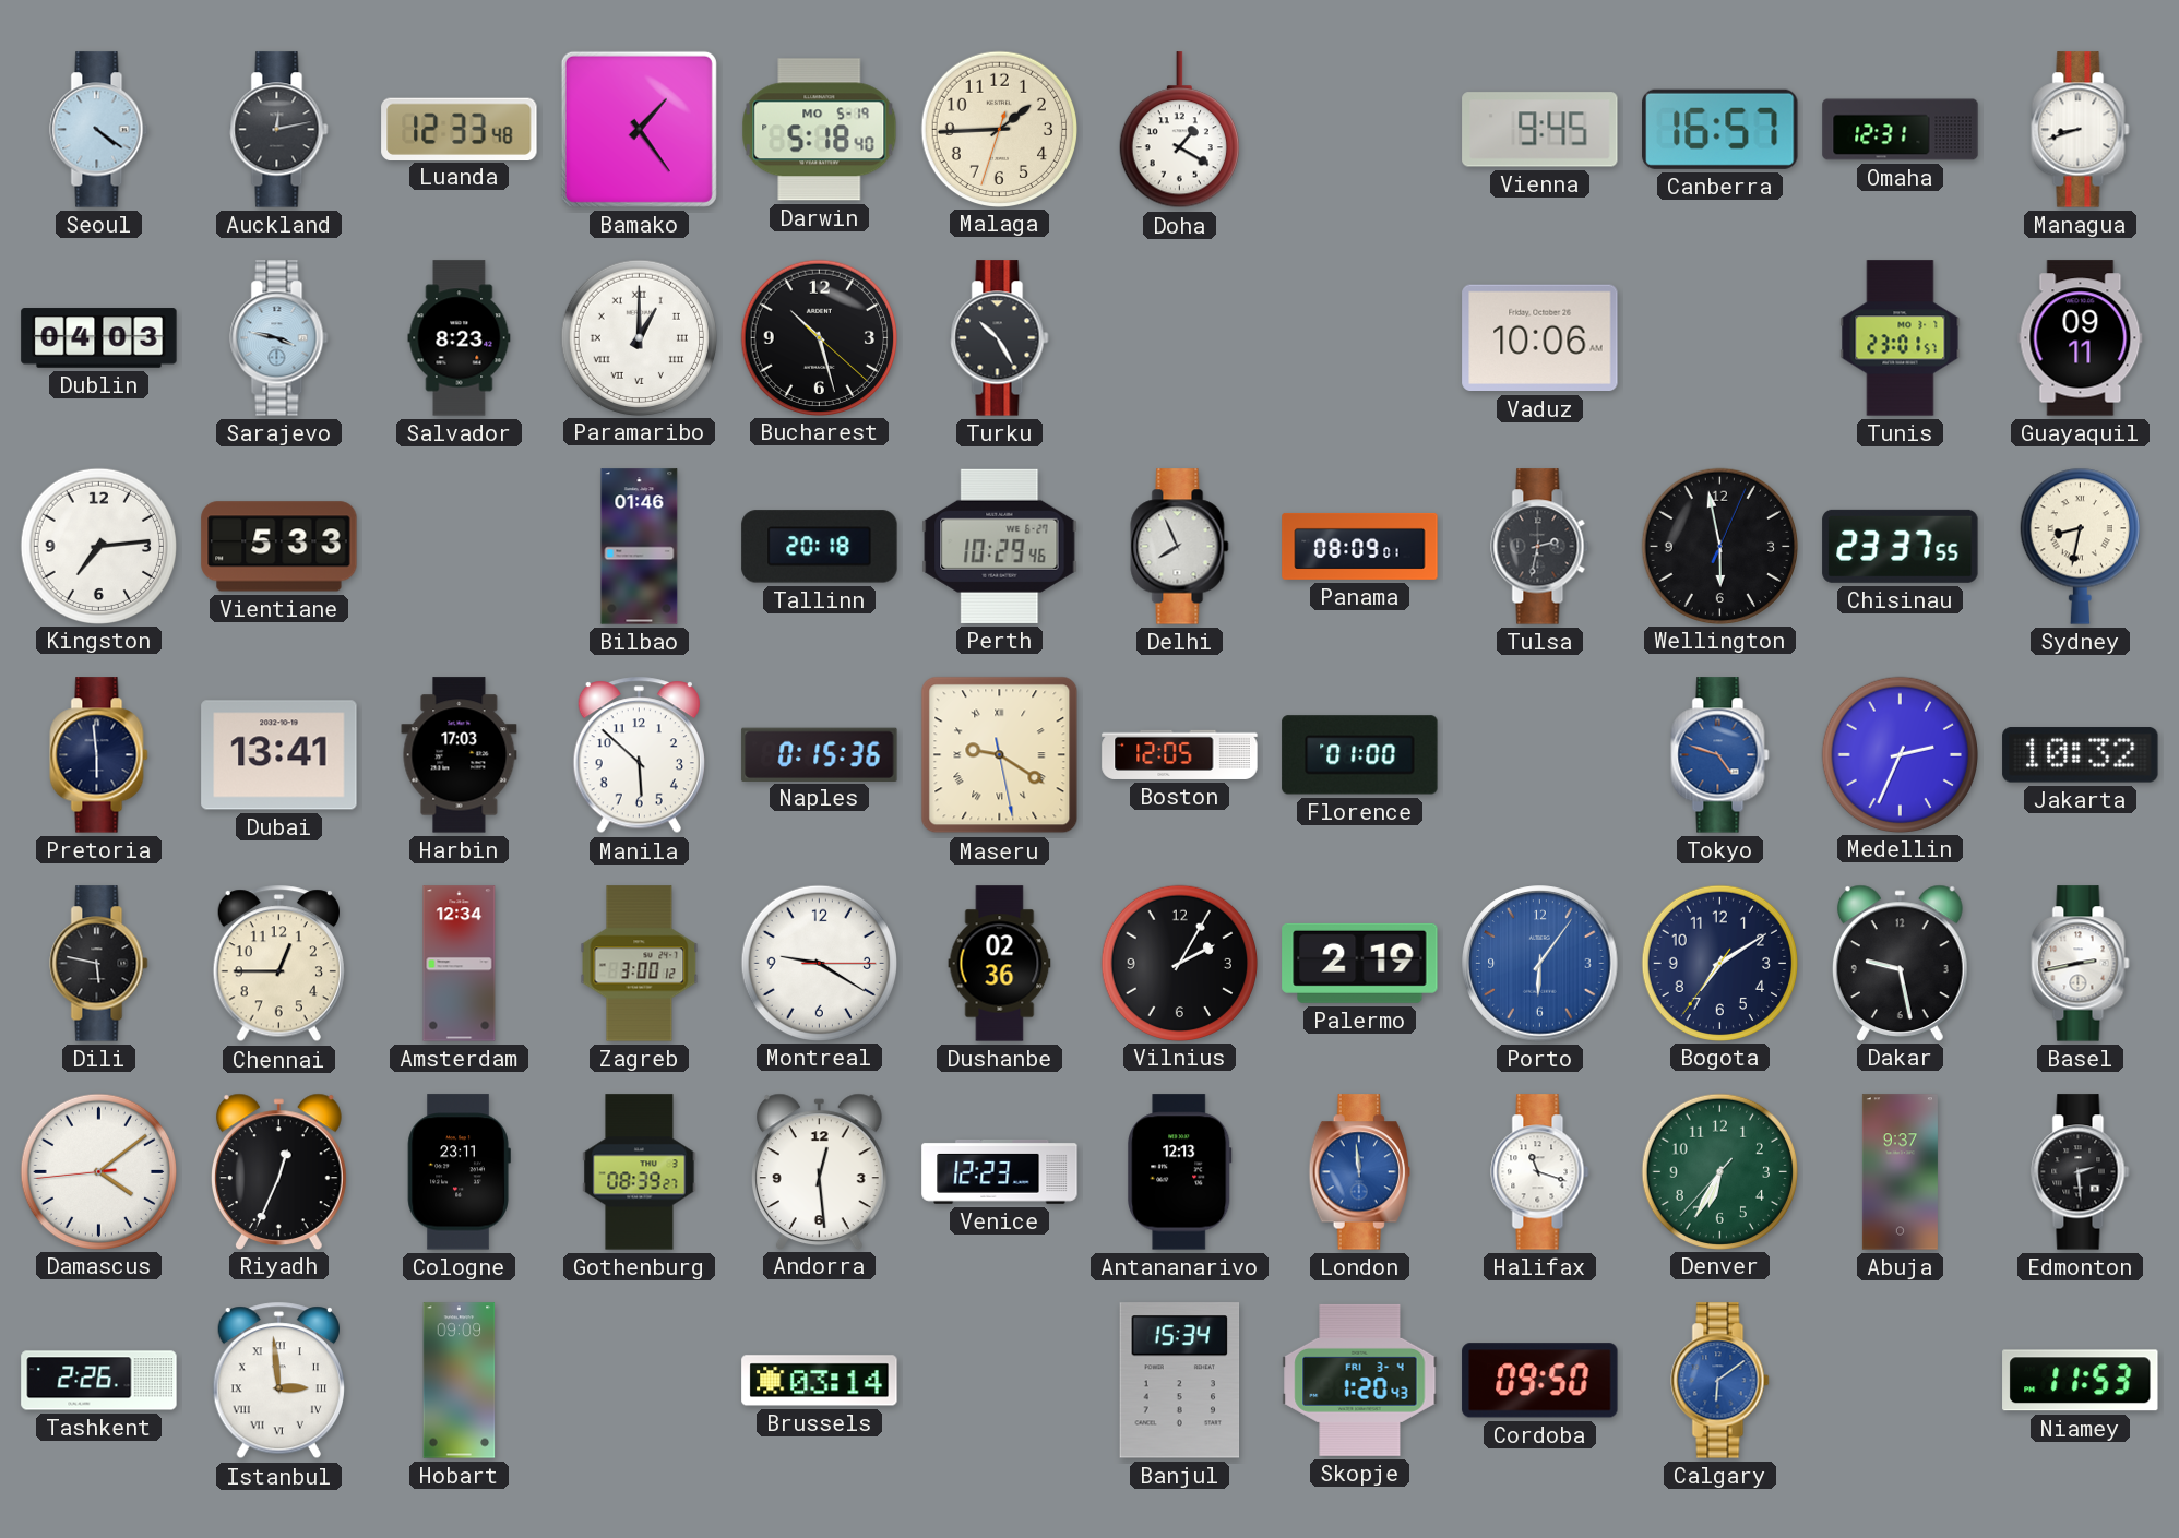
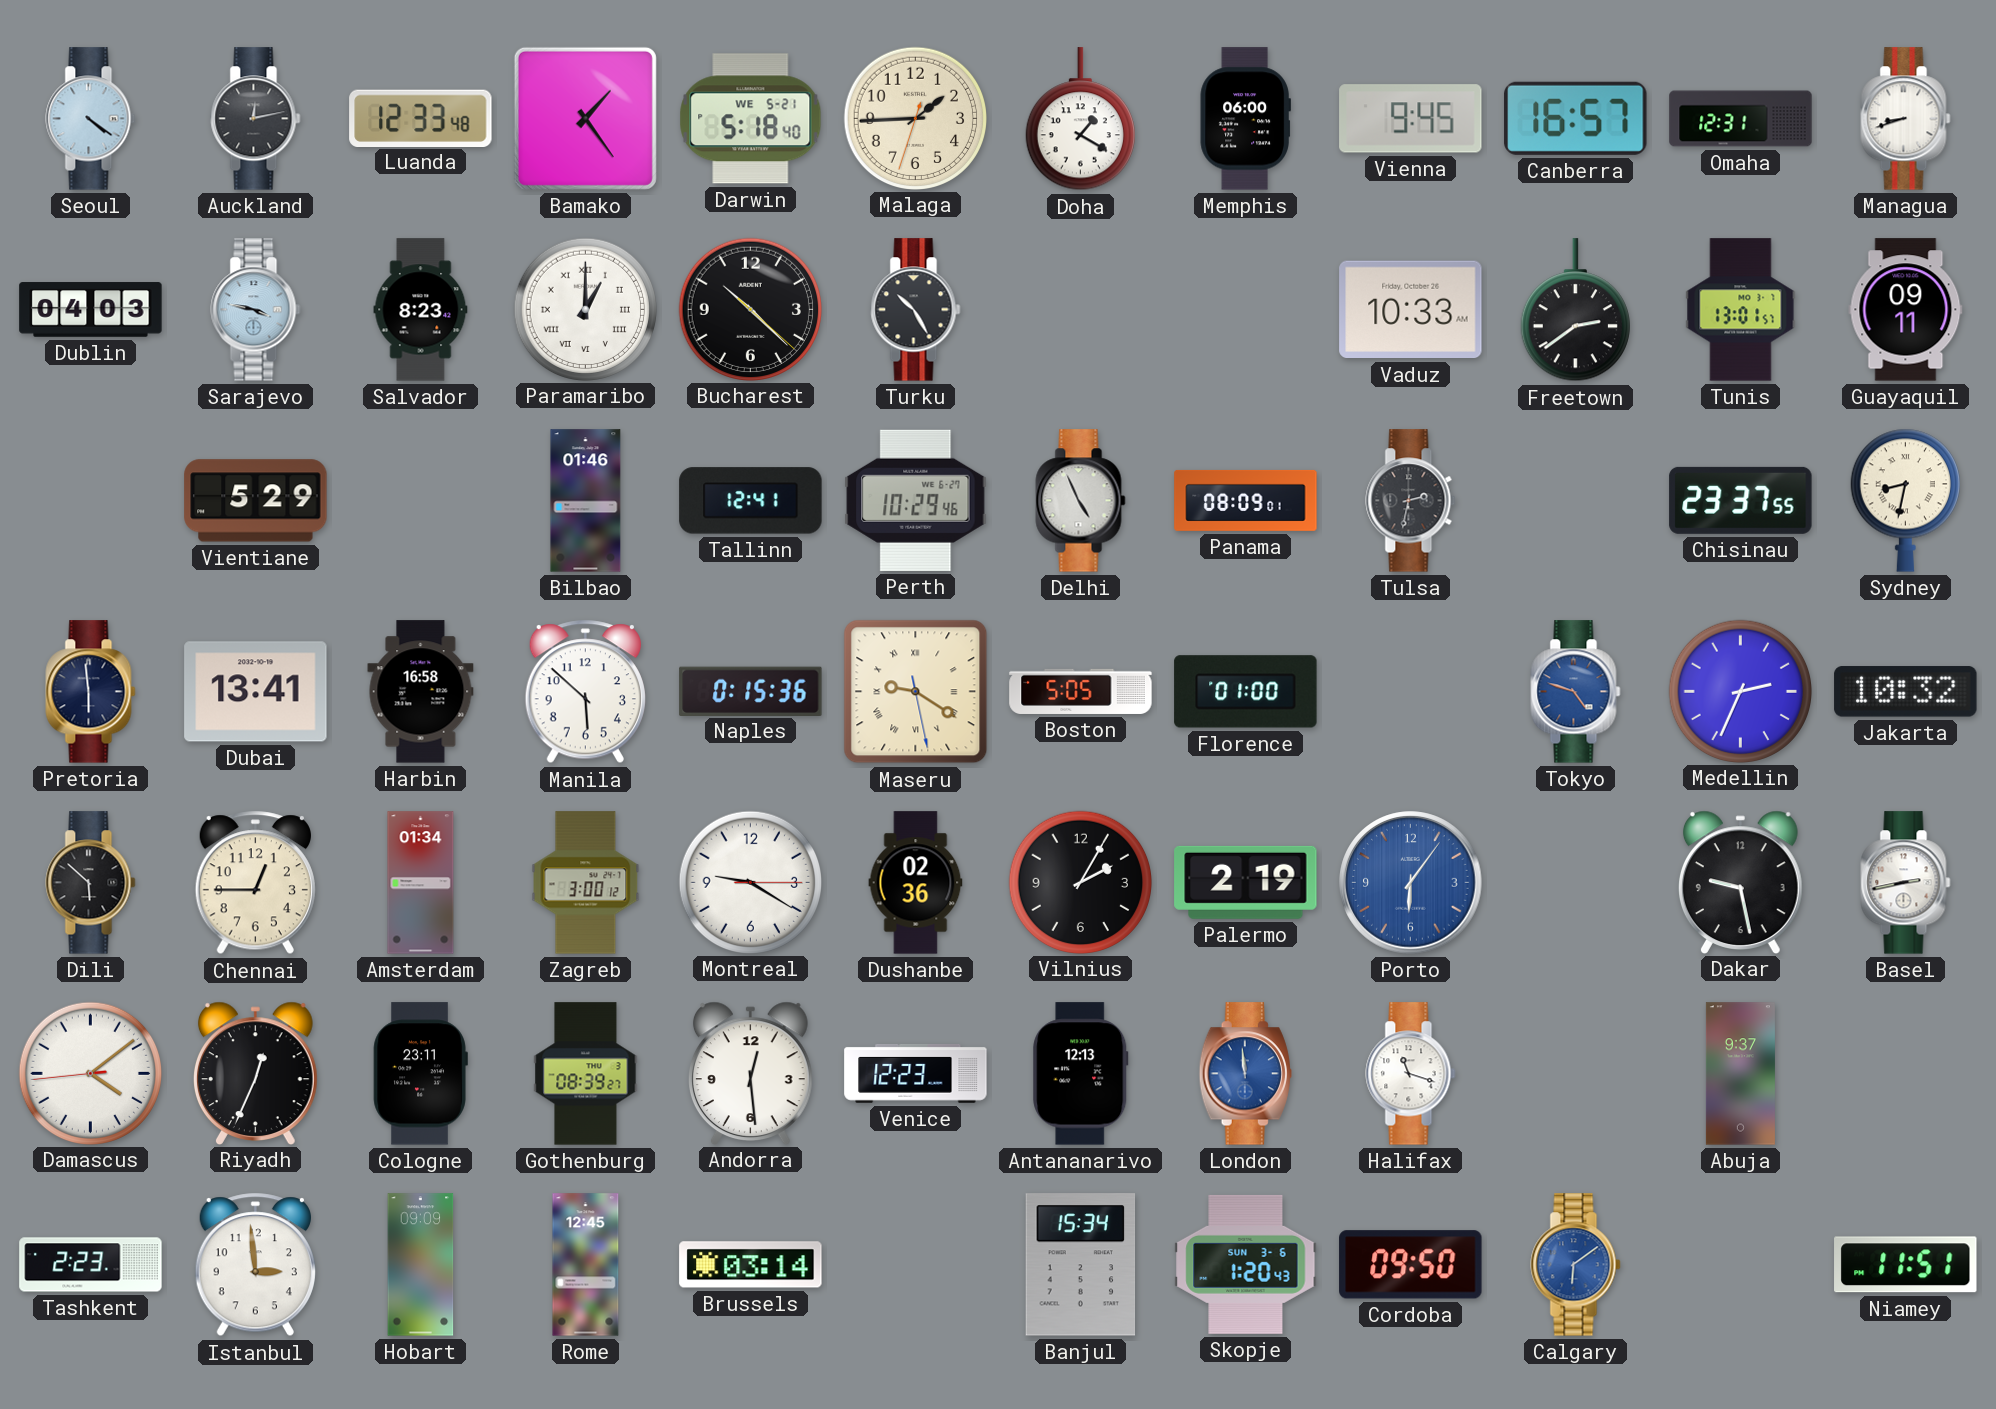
Darwin date: MO 5-19 -> WE 5-21
Memphis: none -> 06:00
Bucharest: 10:27 -> 10:22
Vaduz: 10:06 -> 10:33
Freetown: none -> 2:39
Tunis: 23:01 -> 13:01
Kingston: 7:14 -> none
Vientiane: 5:33 -> 5:29
Tallinn: 20:18 -> 12:41
Delhi: 7:56 -> 4:56
Wellington: 5:58 -> none
Harbin: 17:03 -> 16:58
Boston: 12:05 -> 5:05
Dili: 5:47 -> 5:52
Amsterdam: 12:34 -> 01:34
Bogota: 7:09 -> none
Denver: 6:34 -> none
Edmonton: 2:29 -> none
Tashkent: 2:26 -> 2:23
Istanbul numerals: Roman -> Arabic
Rome: none -> 12:45
Skopje date: FRI 3-4 -> SUN 3-6
Niamey: 11:53 -> 11:51
